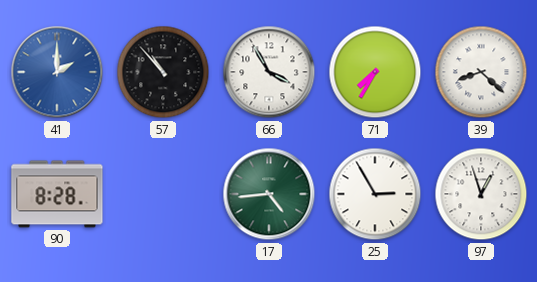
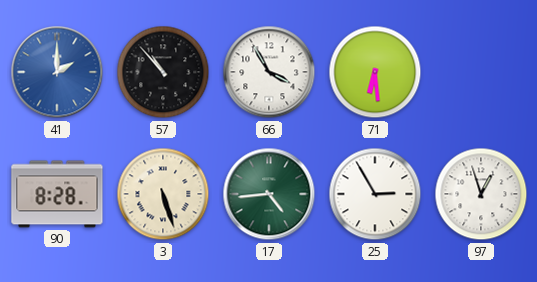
71: 7:35 -> 6:29
39: 8:22 -> none
3: none -> 5:27
